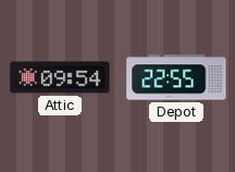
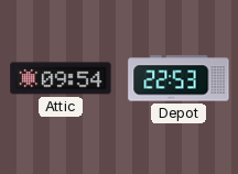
Depot: 22:55 -> 22:53
